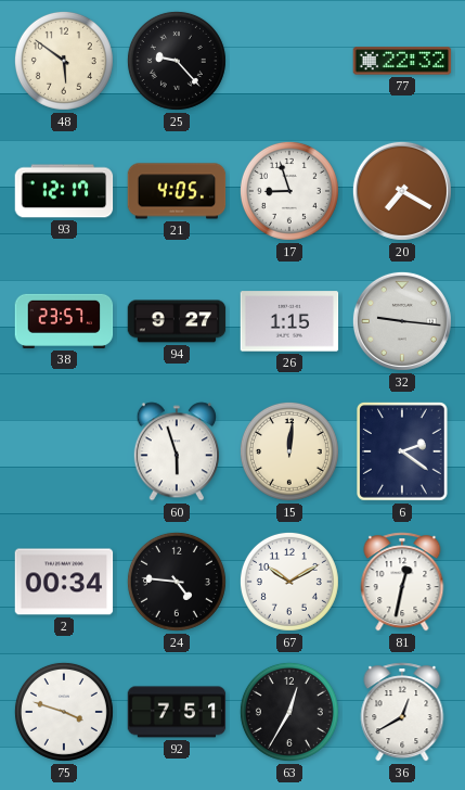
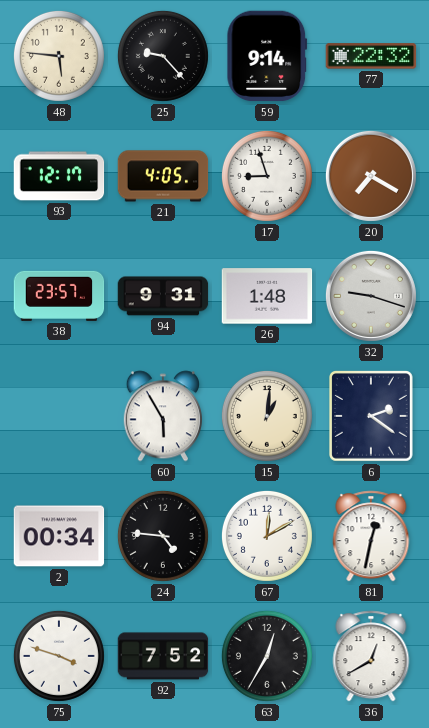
48: 5:51 -> 5:46
59: none -> 9:14
94: 9:27 -> 9:31
26: 1:15 -> 1:48
32: 9:16 -> 9:18
60: 5:57 -> 5:55
15: 12:01 -> 1:01
67: 10:10 -> 12:10
92: 7:51 -> 7:52
